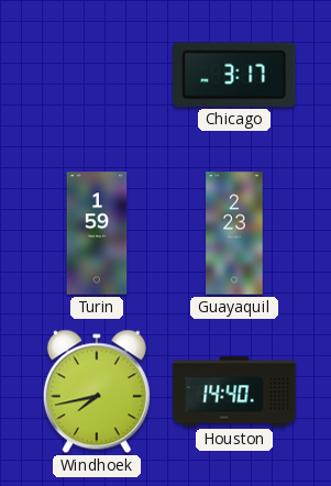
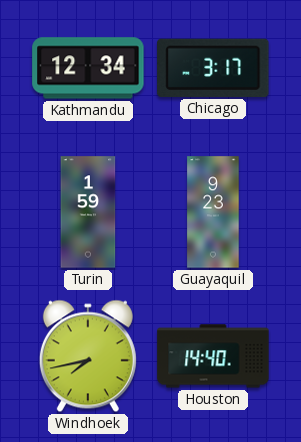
Kathmandu: none -> 12:34
Guayaquil: 2:23 -> 9:23
